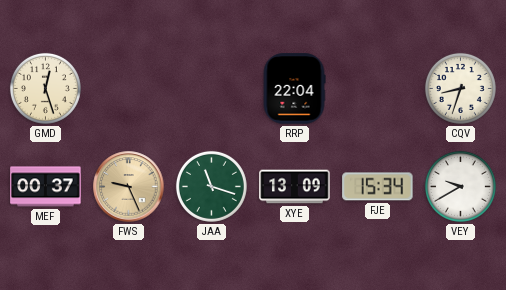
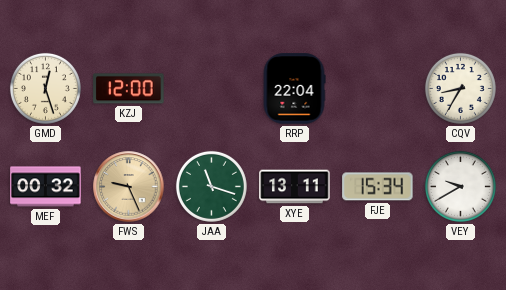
KZJ: none -> 12:00
CQV: 8:33 -> 8:35
MEF: 00:37 -> 00:32
XYE: 13:09 -> 13:11
